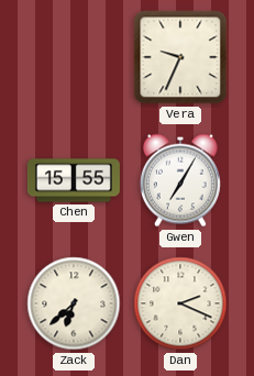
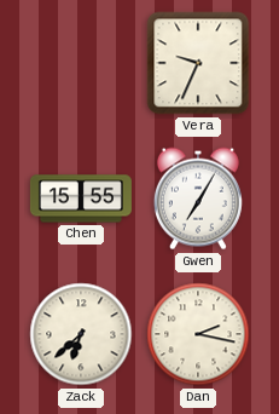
Dan: 2:19 -> 2:17
